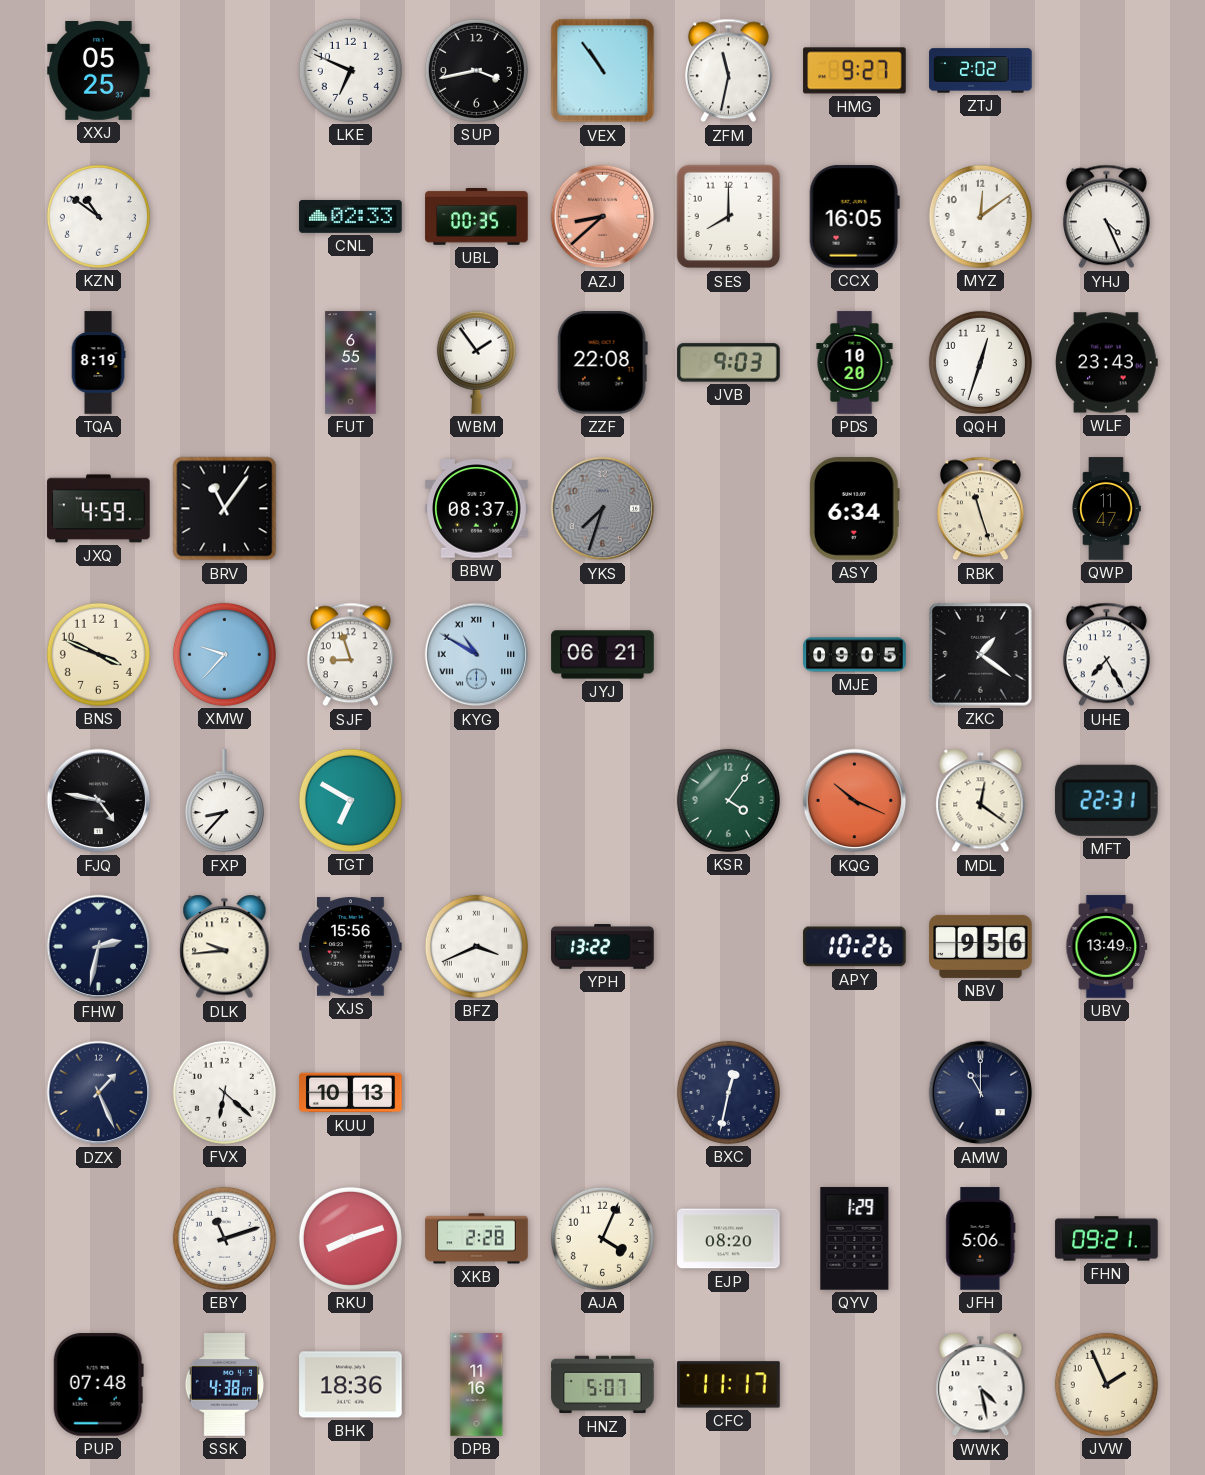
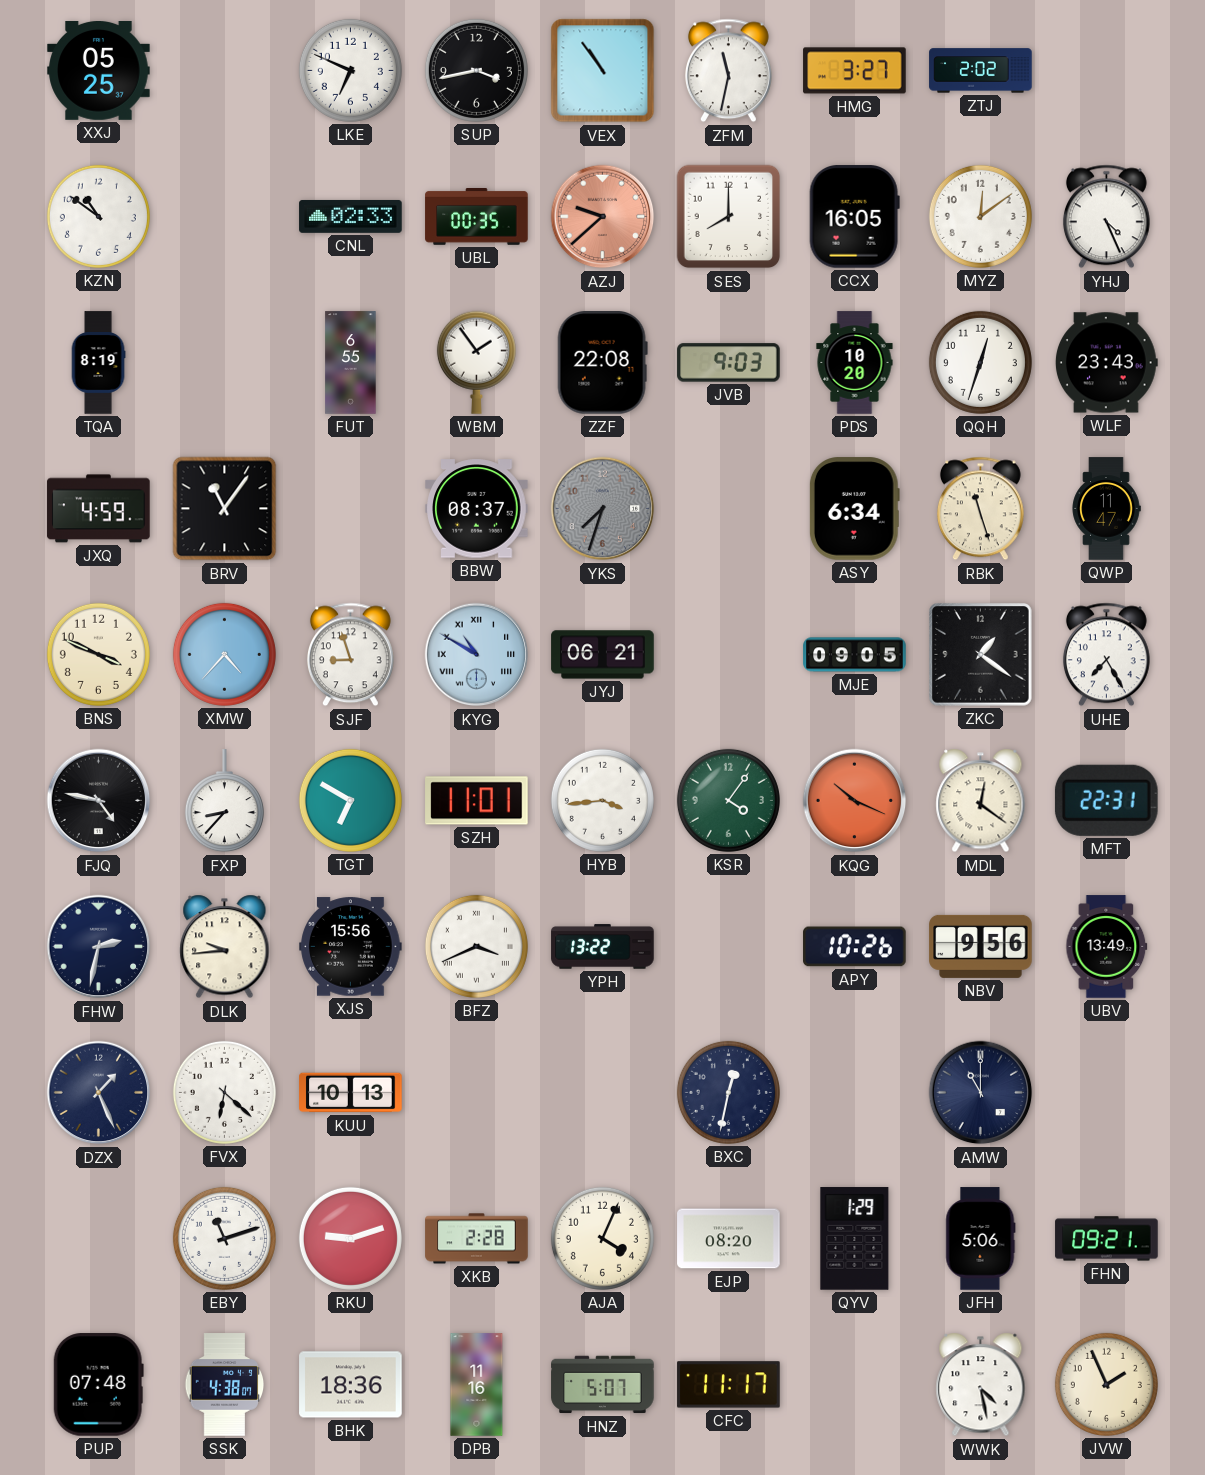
HMG: 9:27 -> 3:27
AZJ: 8:38 -> 9:38
XMW: 9:37 -> 4:37
SZH: none -> 11:01
HYB: none -> 3:44
RKU: 8:12 -> 9:12
